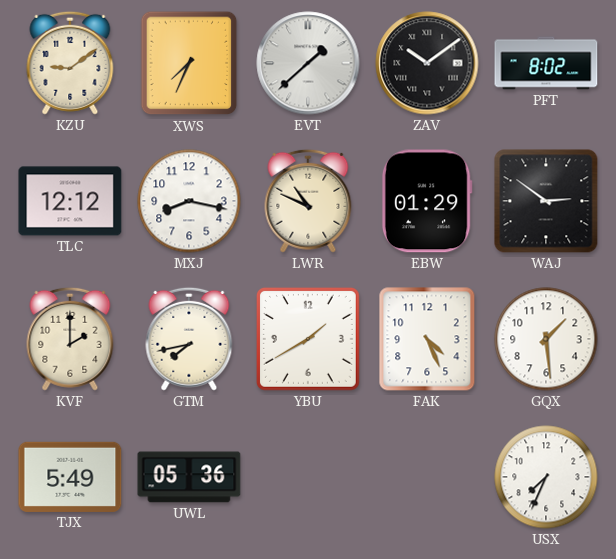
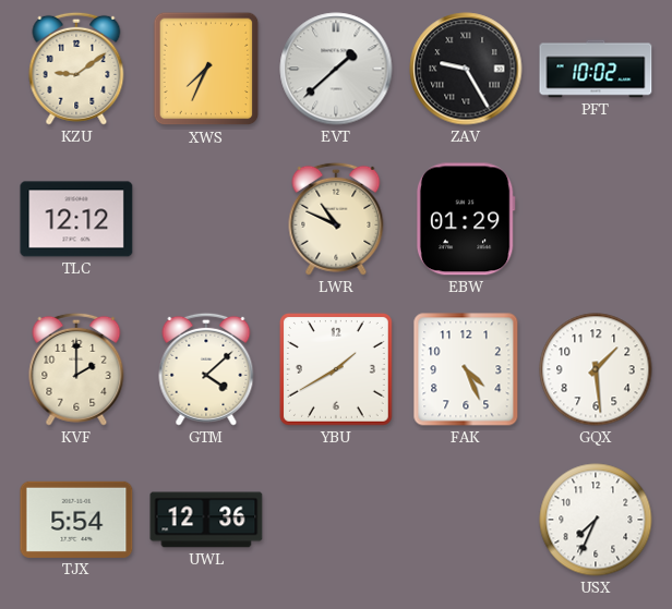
ZAV: 10:09 -> 9:25
PFT: 8:02 -> 10:02
MXJ: 8:17 -> none
WAJ: 2:51 -> none
GTM: 7:43 -> 4:08
TJX: 5:49 -> 5:54
UWL: 05:36 -> 12:36
